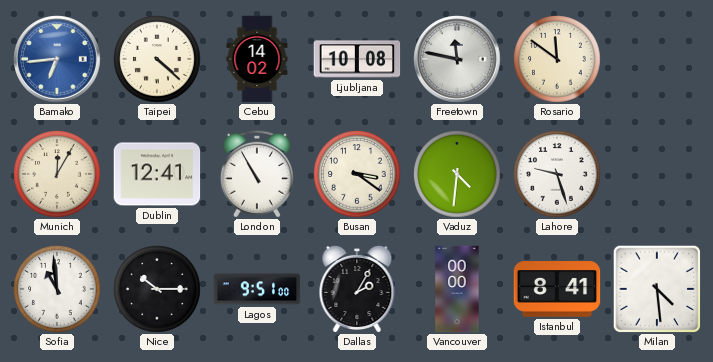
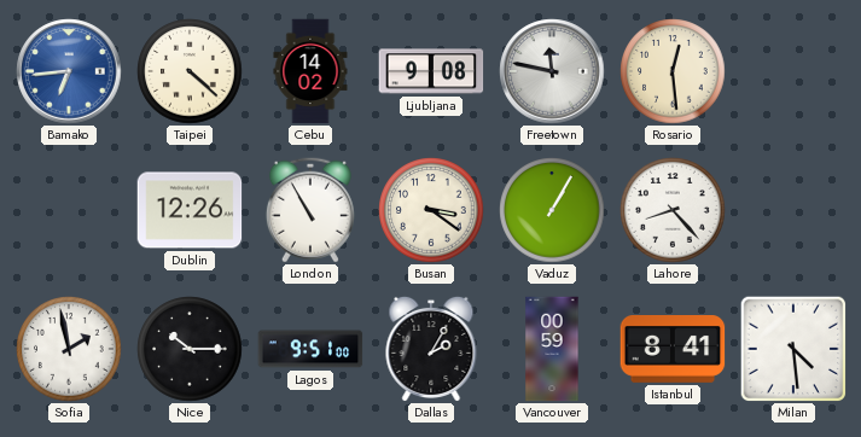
Ljubljana: 10:08 -> 9:08
Rosario: 11:51 -> 12:29
Munich: 12:05 -> none
Dublin: 12:41 -> 12:26
Vaduz: 4:31 -> 1:05
Lahore: 9:27 -> 8:23
Sofia: 10:59 -> 1:58
Vancouver: 00:00 -> 00:59
